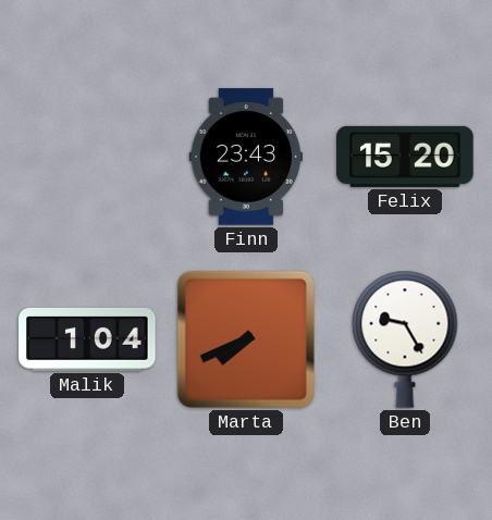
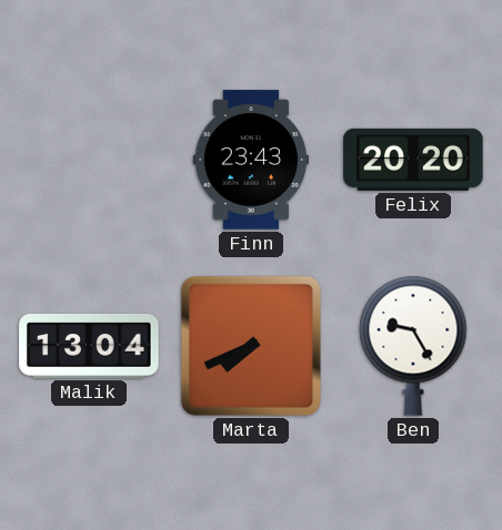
Felix: 15:20 -> 20:20
Malik: 1:04 -> 13:04
